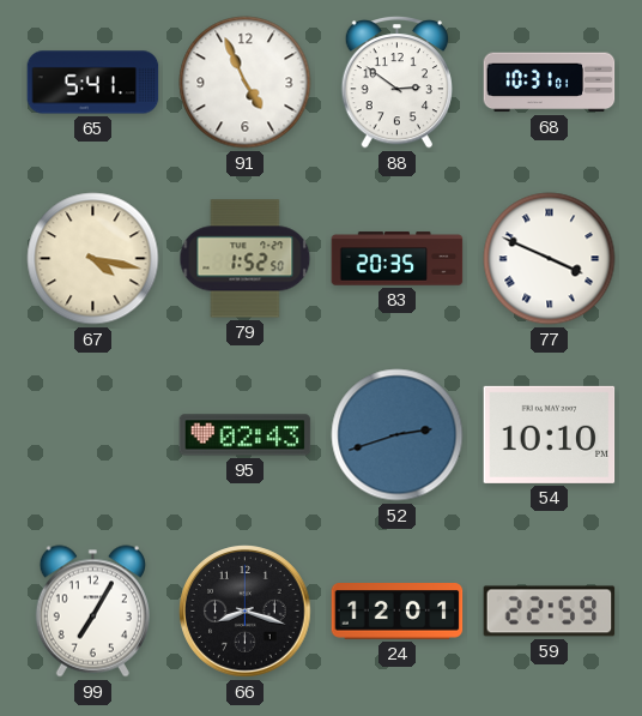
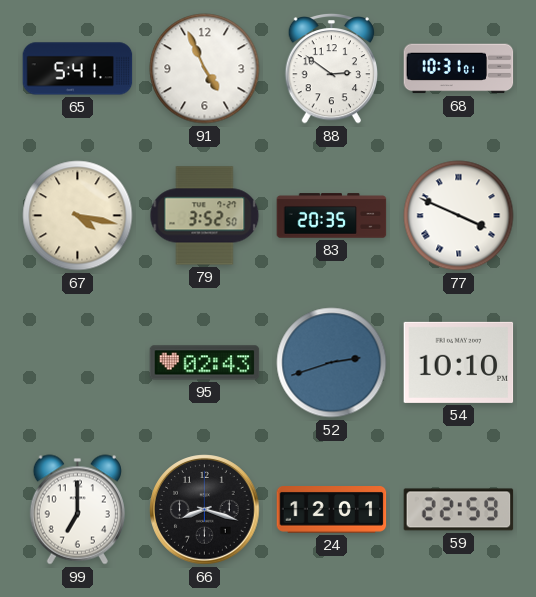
79: 1:52 -> 3:52
99: 7:05 -> 7:00
